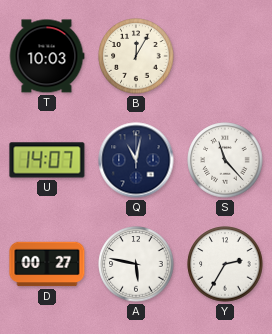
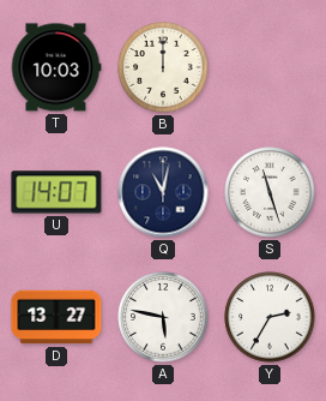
B: 12:05 -> 12:00
S: 11:23 -> 11:27
D: 00:27 -> 13:27
